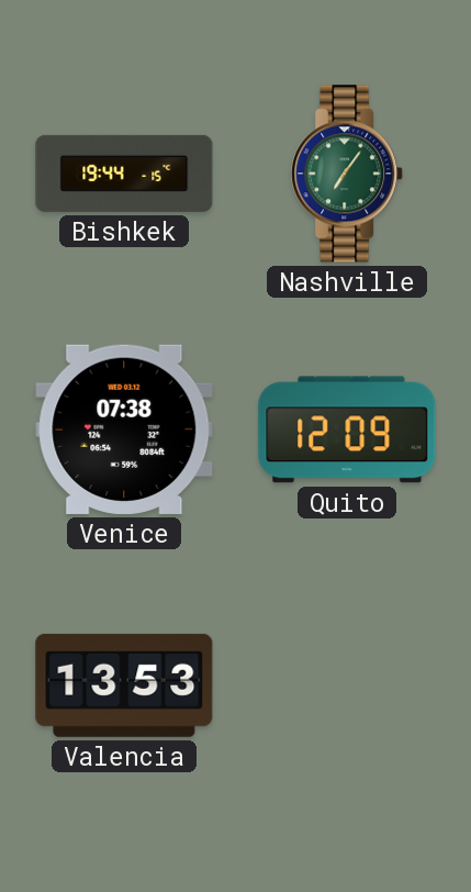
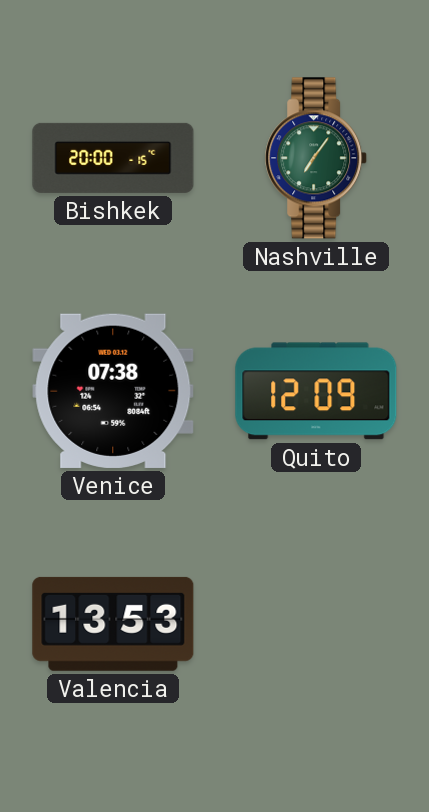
Bishkek: 19:44 -> 20:00
